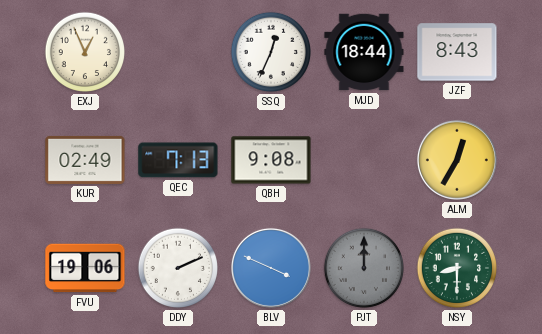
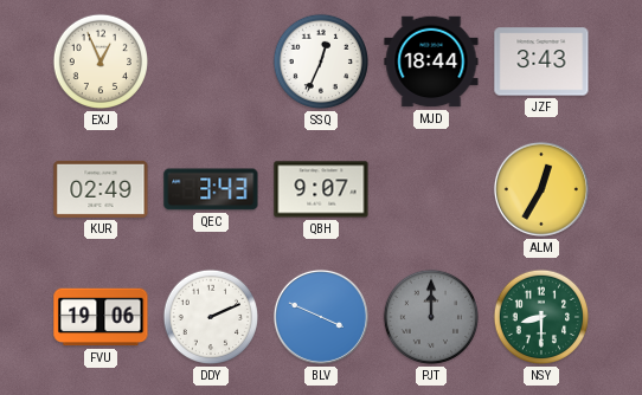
JZF: 8:43 -> 3:43
QEC: 7:13 -> 3:43
QBH: 9:08 -> 9:07
